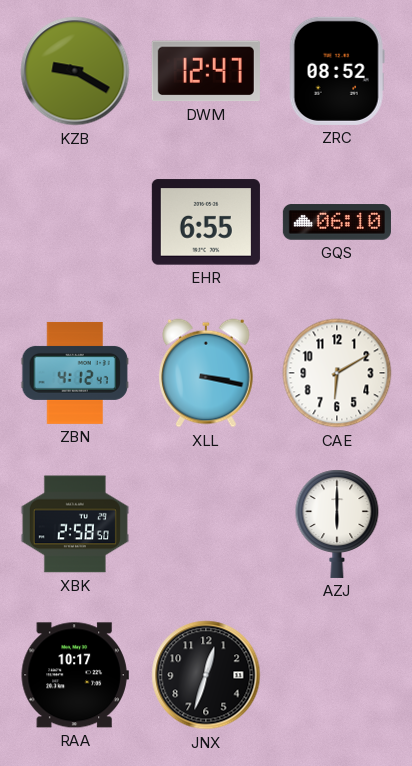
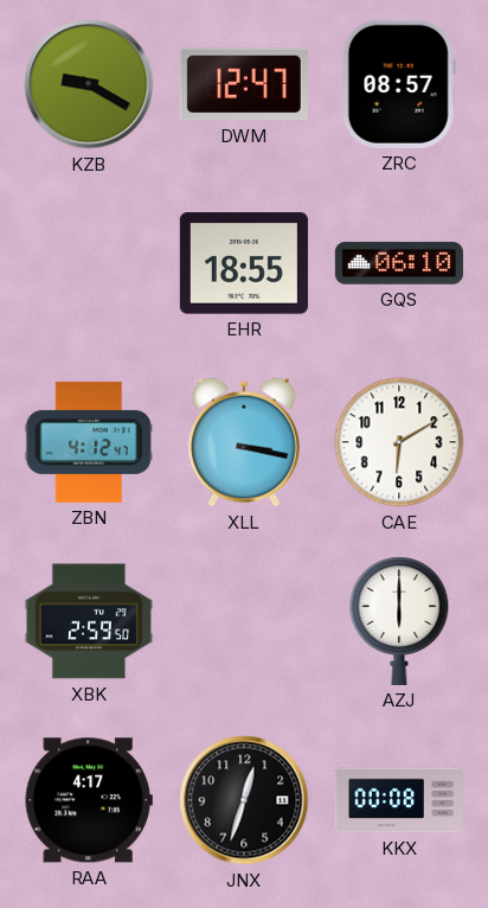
ZRC: 08:52 -> 08:57
EHR: 6:55 -> 18:55
XBK: 2:58 -> 2:59
RAA: 10:17 -> 4:17
KKX: none -> 00:08
